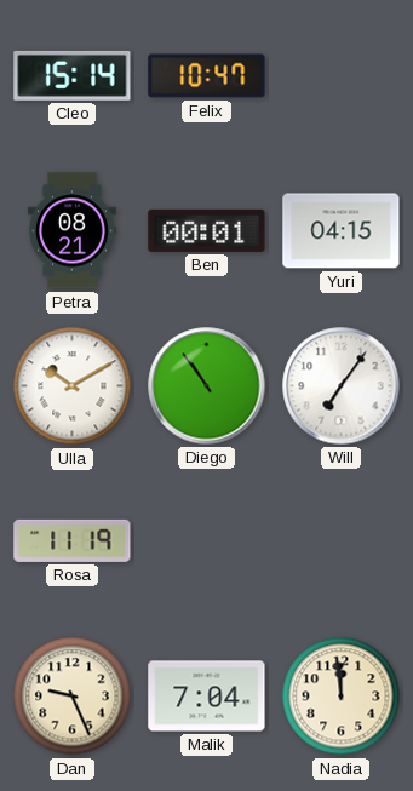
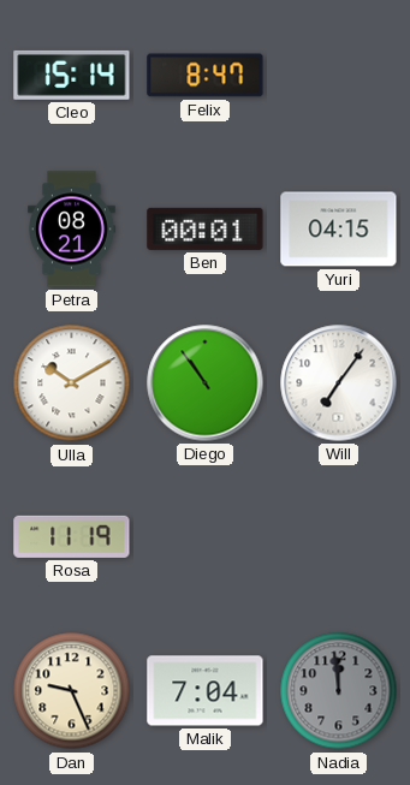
Felix: 10:47 -> 8:47
Nadia dial: cream -> grey
